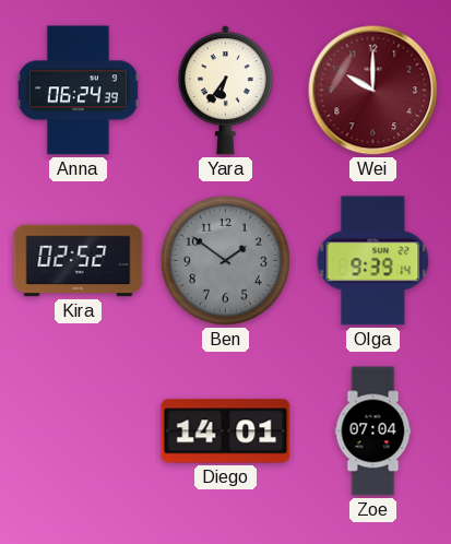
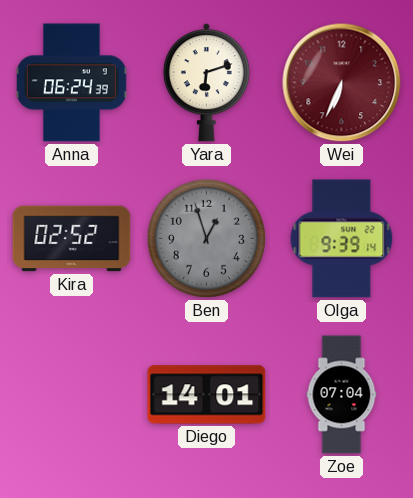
Yara: 6:36 -> 6:12
Wei: 10:00 -> 6:34
Ben: 1:51 -> 12:57
